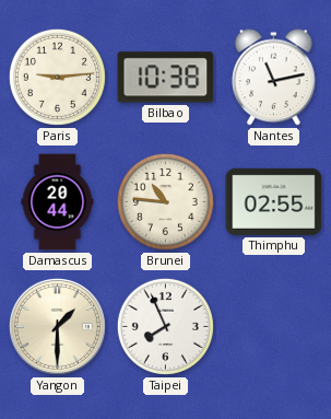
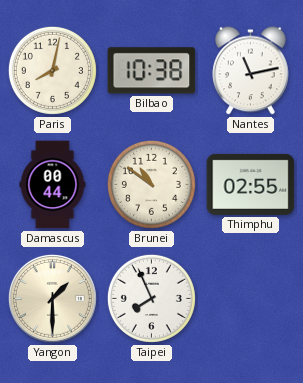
Paris: 9:14 -> 8:02
Damascus: 20:44 -> 00:44
Brunei: 10:46 -> 10:51
